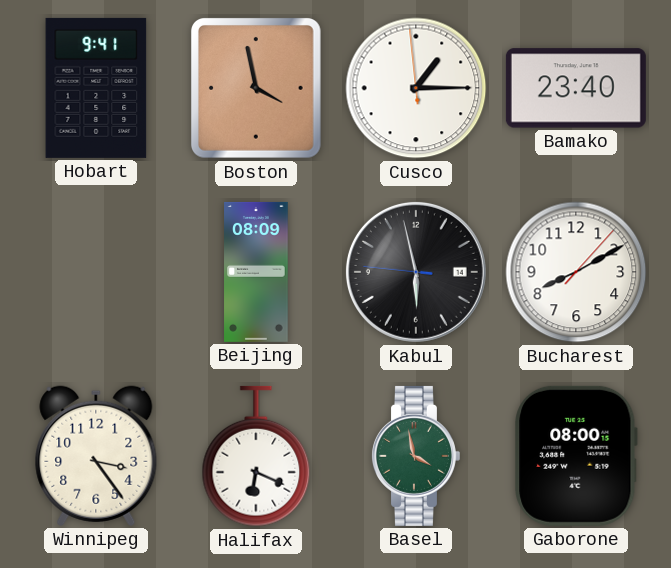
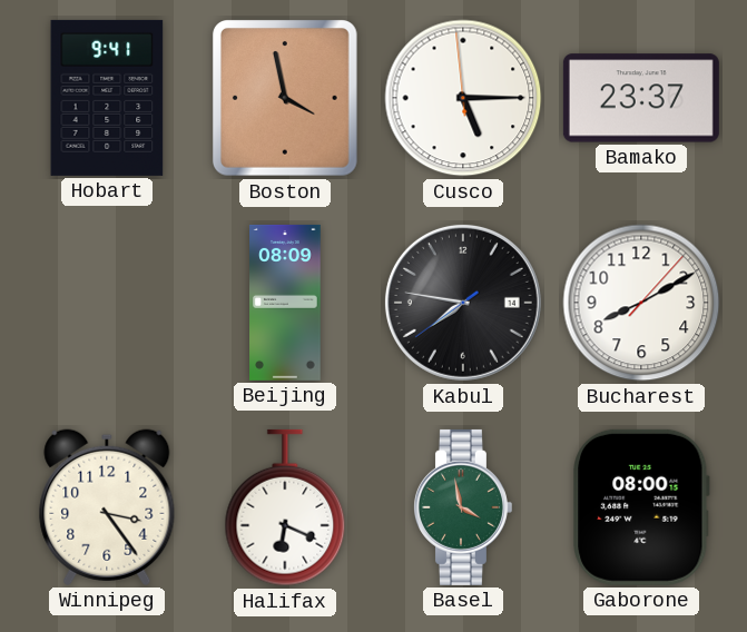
Cusco: 1:14 -> 5:14
Bamako: 23:40 -> 23:37
Kabul: 5:57 -> 7:46
